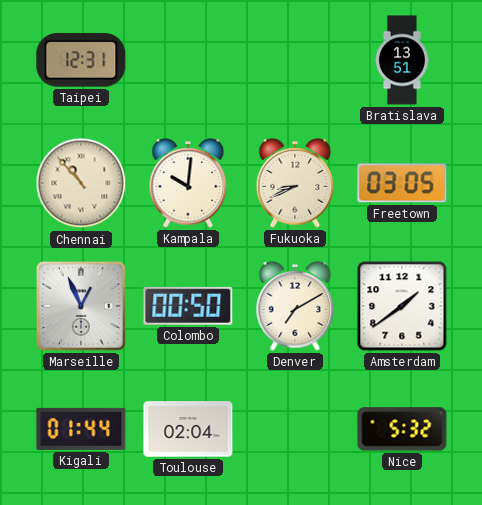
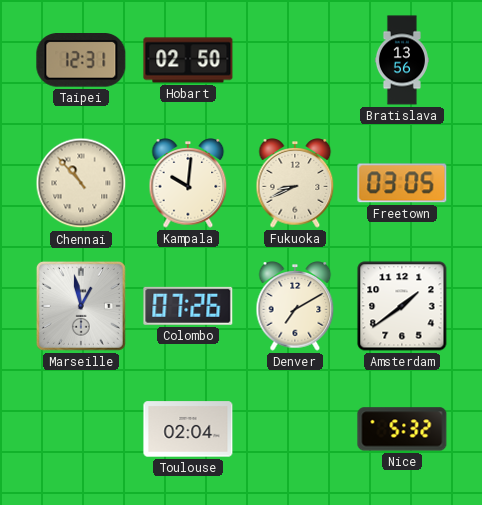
Hobart: none -> 02:50
Bratislava: 13:51 -> 13:56
Marseille: 12:56 -> 12:58
Colombo: 00:50 -> 07:26
Kigali: 01:44 -> none
